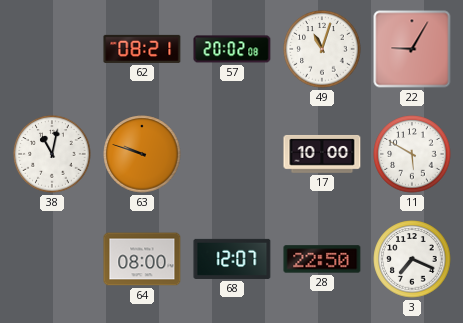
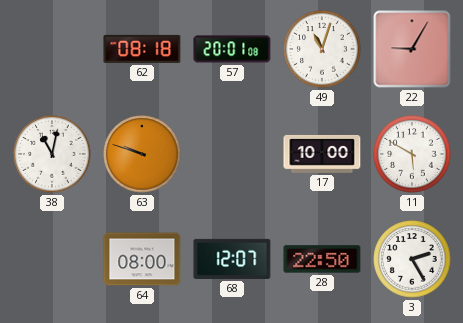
62: 08:21 -> 08:18
57: 20:02 -> 20:01
3: 7:19 -> 2:25
